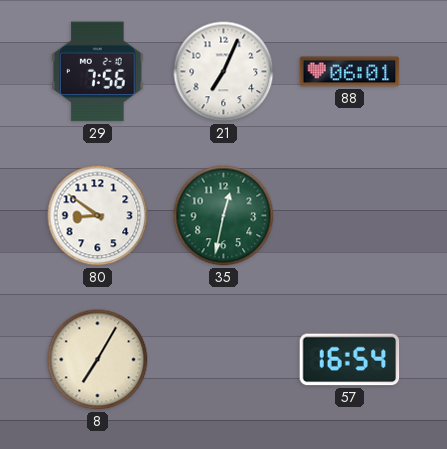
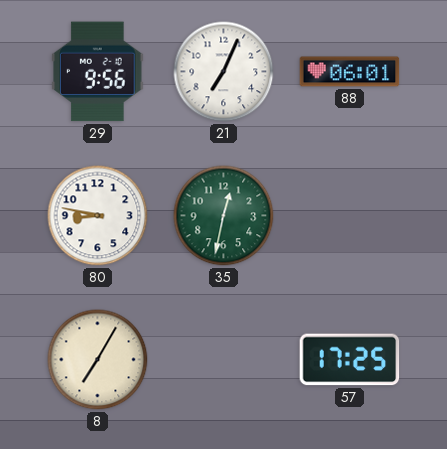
29: 7:56 -> 9:56
80: 8:51 -> 8:47
57: 16:54 -> 17:25
